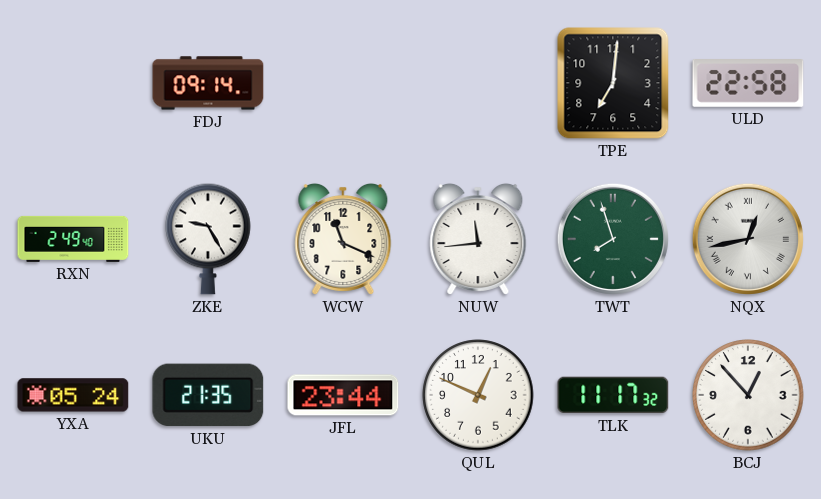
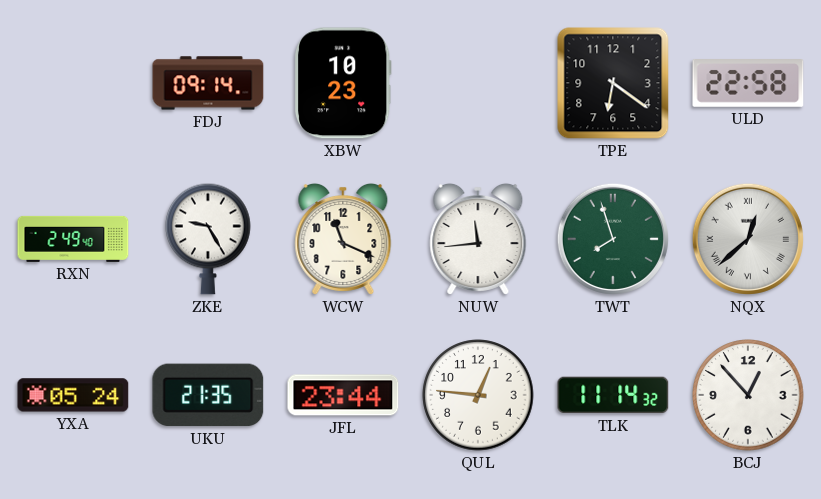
XBW: none -> 10:23
TPE: 7:01 -> 6:21
NQX: 12:43 -> 12:38
QUL: 12:49 -> 12:46
TLK: 11:17 -> 11:14
